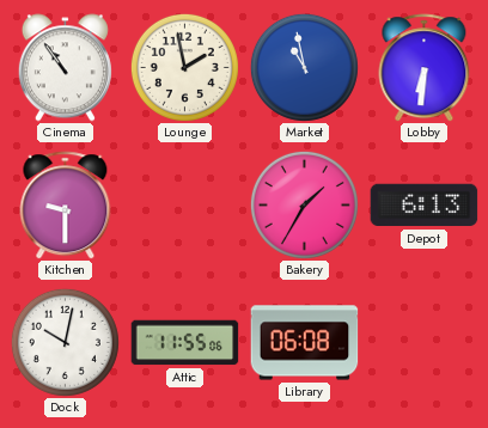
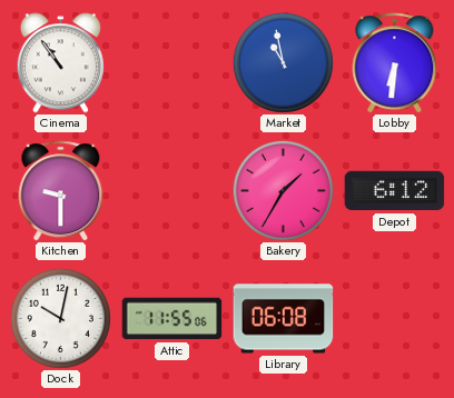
Lounge: 1:58 -> none
Depot: 6:13 -> 6:12
